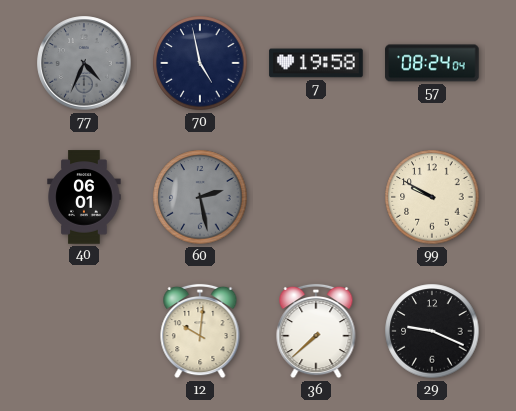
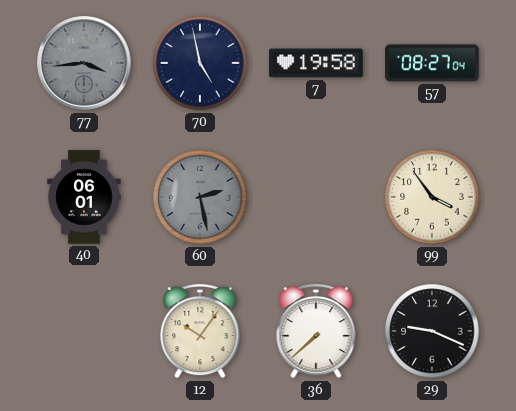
77: 4:34 -> 3:44
57: 08:24 -> 08:27
99: 9:50 -> 3:54
12: 10:01 -> 10:06
